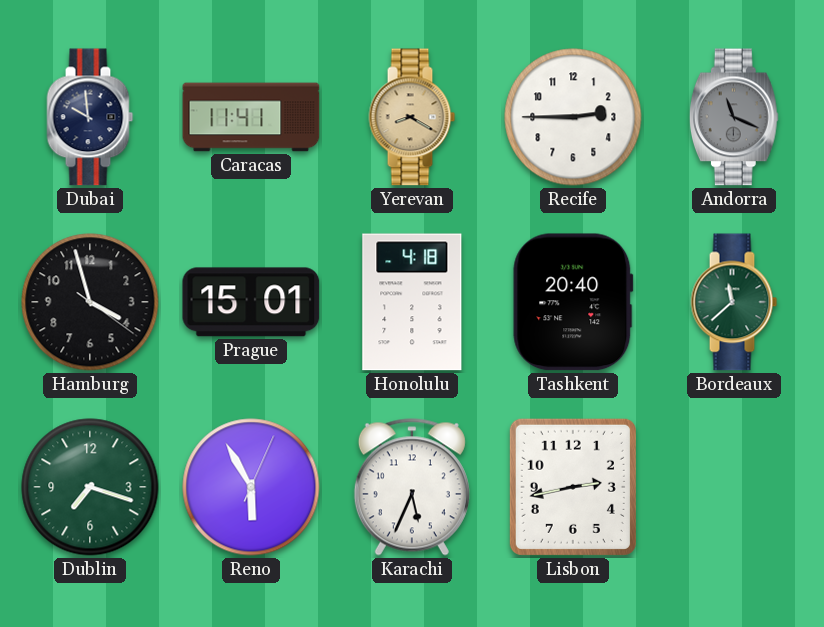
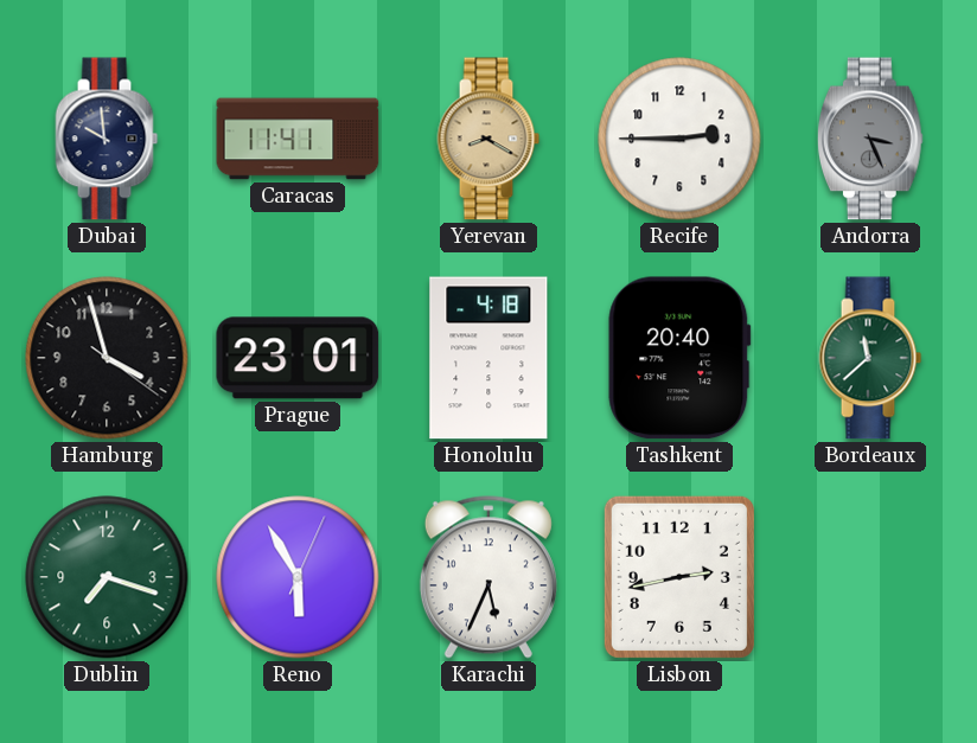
Andorra: 11:19 -> 3:26
Prague: 15:01 -> 23:01
